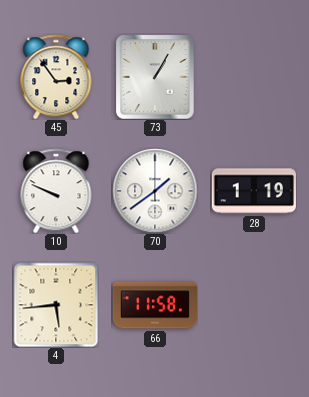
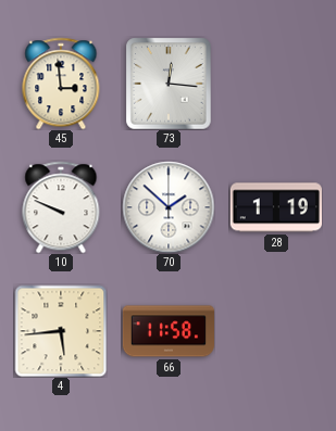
45: 2:54 -> 2:59
73: 1:05 -> 12:16
70: 1:39 -> 1:52
